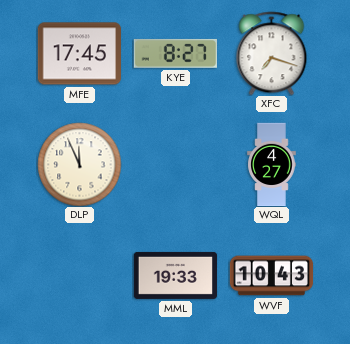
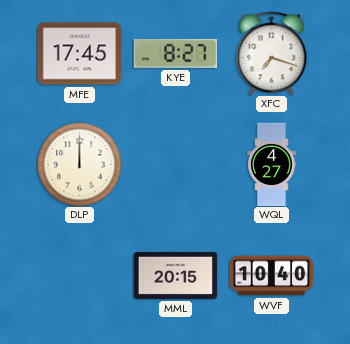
DLP: 11:56 -> 12:00
MML: 19:33 -> 20:15
WVF: 10:43 -> 10:40
